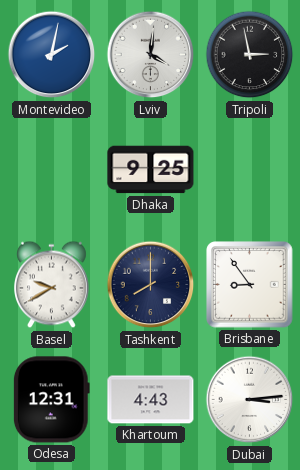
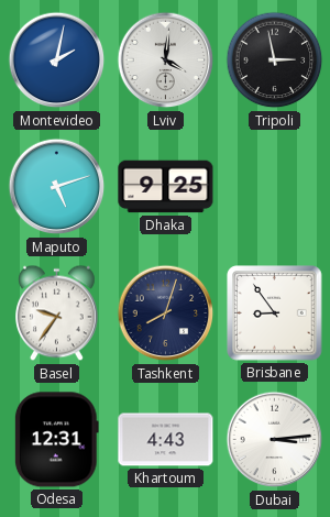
Maputo: none -> 5:12
Basel: 9:40 -> 9:36
Tashkent: 8:00 -> 8:03
